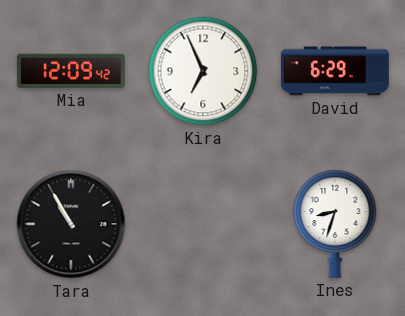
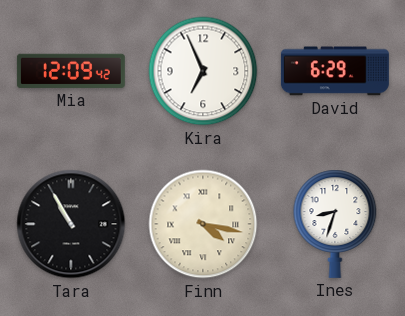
Finn: none -> 4:17
